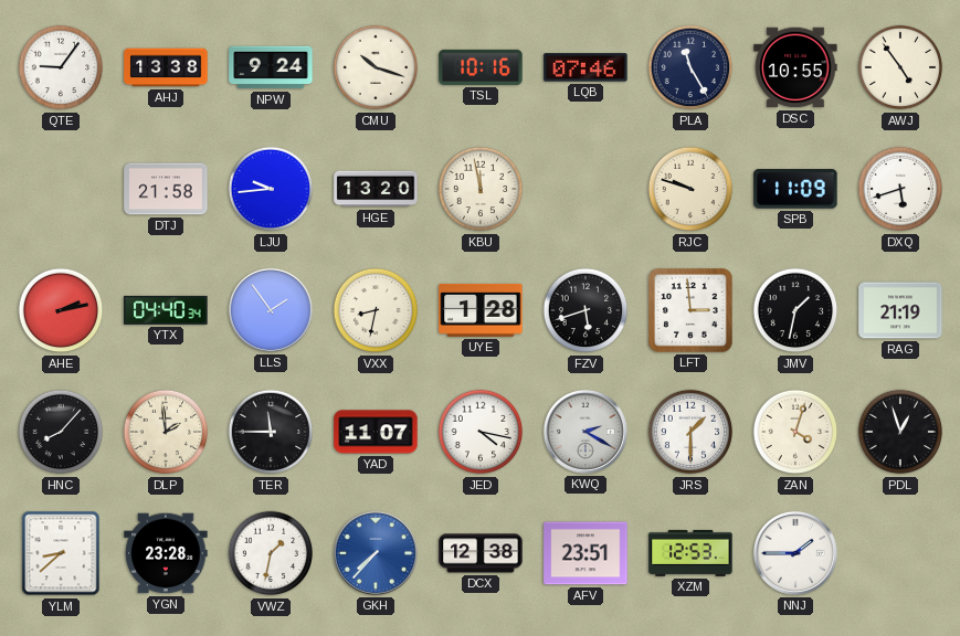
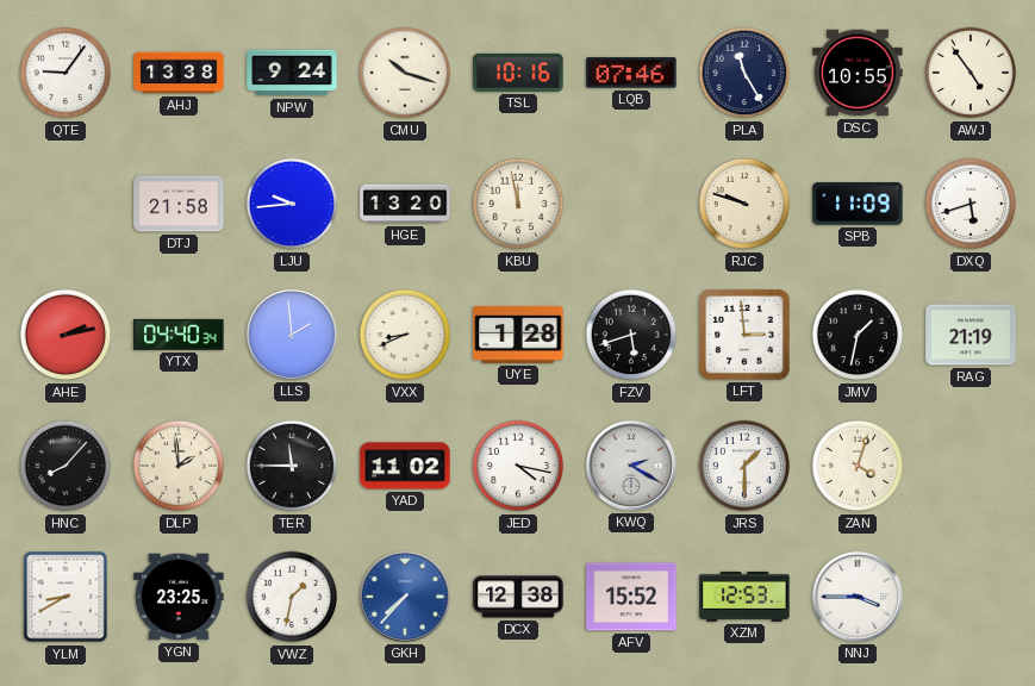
LLS: 1:54 -> 1:59
VXX: 8:32 -> 8:41
YAD: 11:07 -> 11:02
PDL: 12:57 -> none
YLM: 8:38 -> 8:40
YGN: 23:28 -> 23:25
AFV: 23:51 -> 15:52
NNJ: 1:45 -> 3:45
